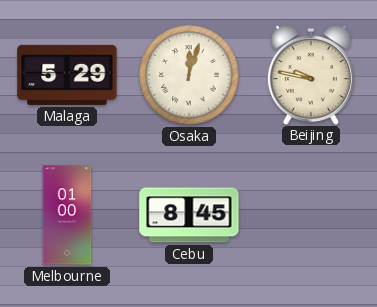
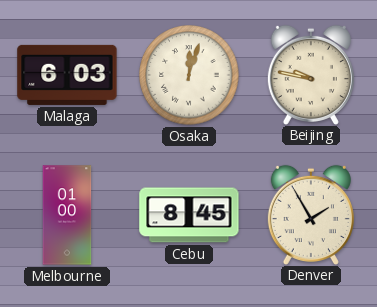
Malaga: 5:29 -> 6:03
Denver: none -> 1:55
